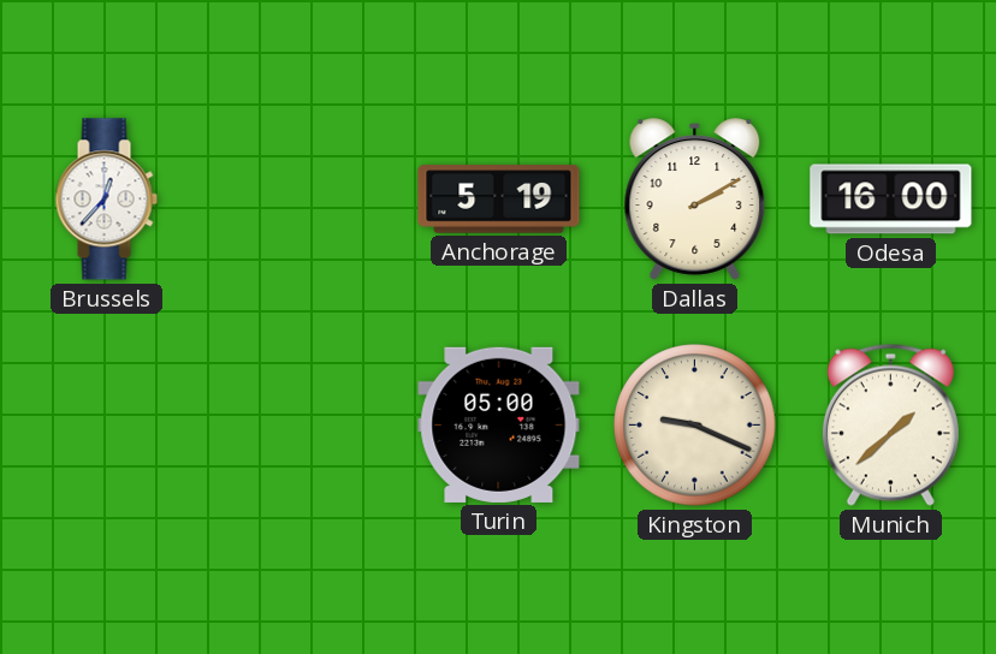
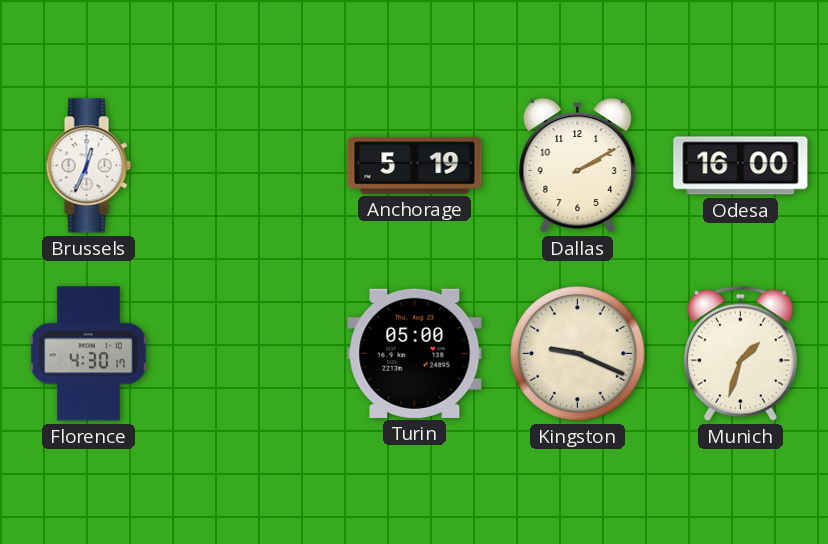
Brussels: 12:37 -> 12:34
Florence: none -> 4:30
Munich: 1:38 -> 1:33
